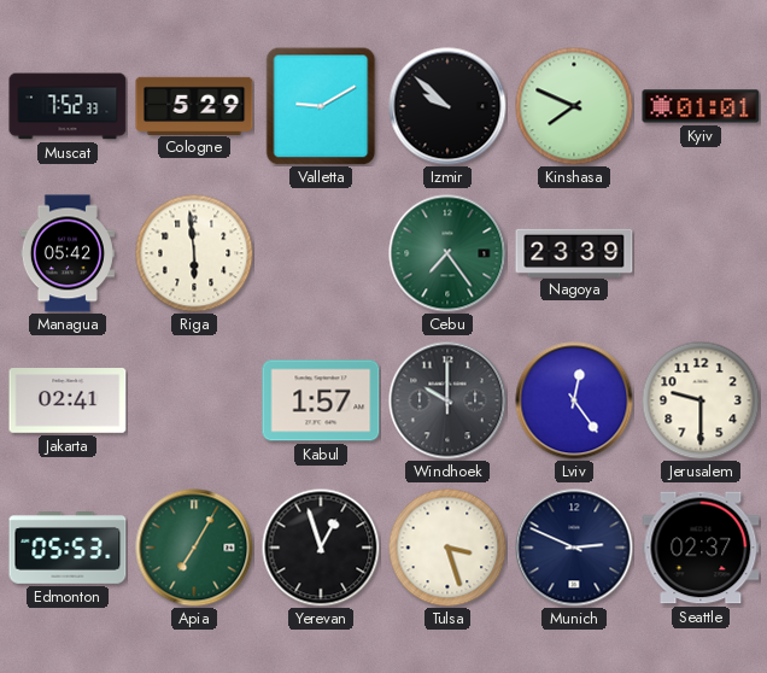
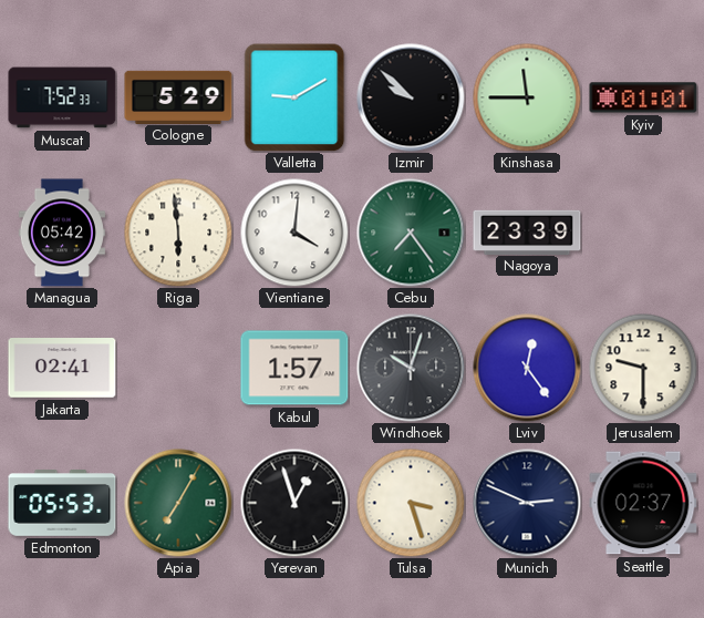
Kinshasa: 7:49 -> 11:45
Vientiane: none -> 4:01
Windhoek: 10:00 -> 10:03
